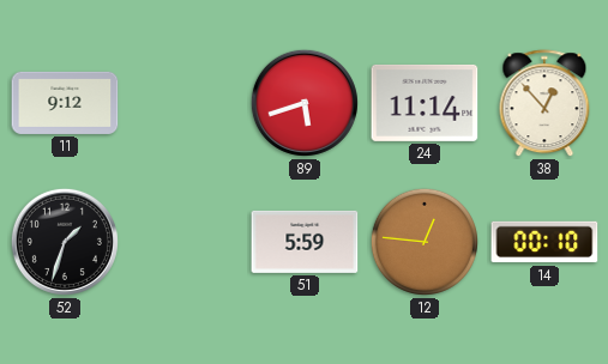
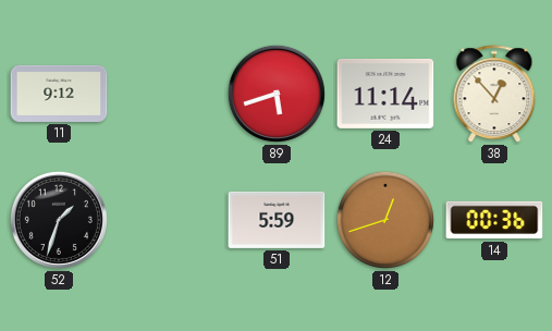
12: 12:46 -> 12:42
14: 00:10 -> 00:36
